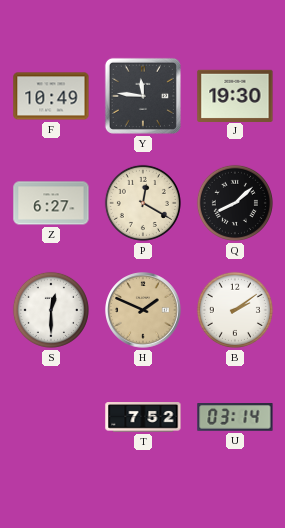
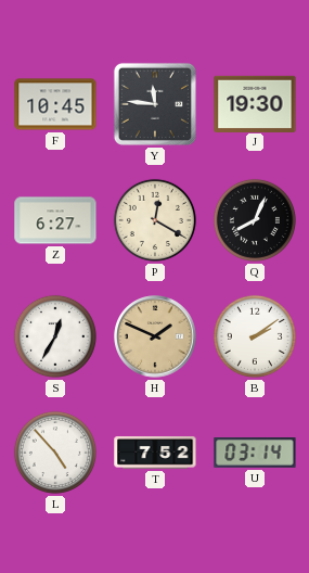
F: 10:49 -> 10:45
Q: 8:08 -> 8:04
S: 12:30 -> 12:35
L: none -> 4:53
